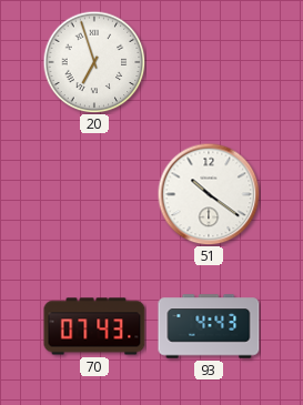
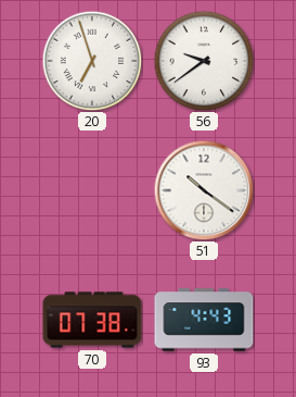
56: none -> 9:39
70: 07:43 -> 07:38
